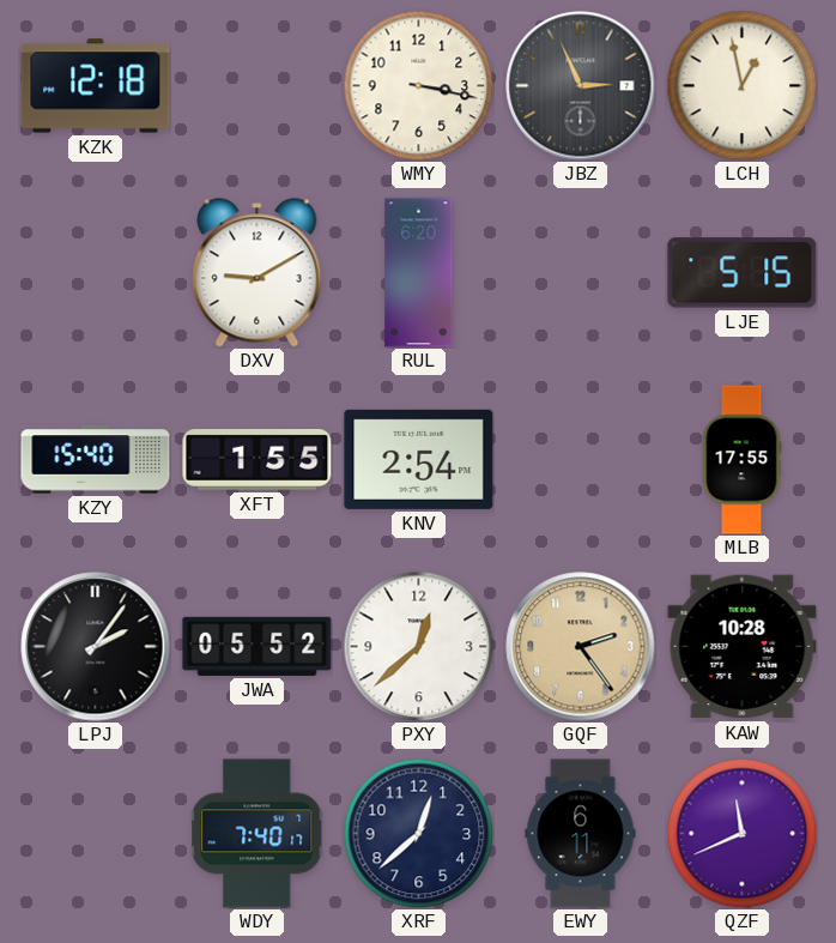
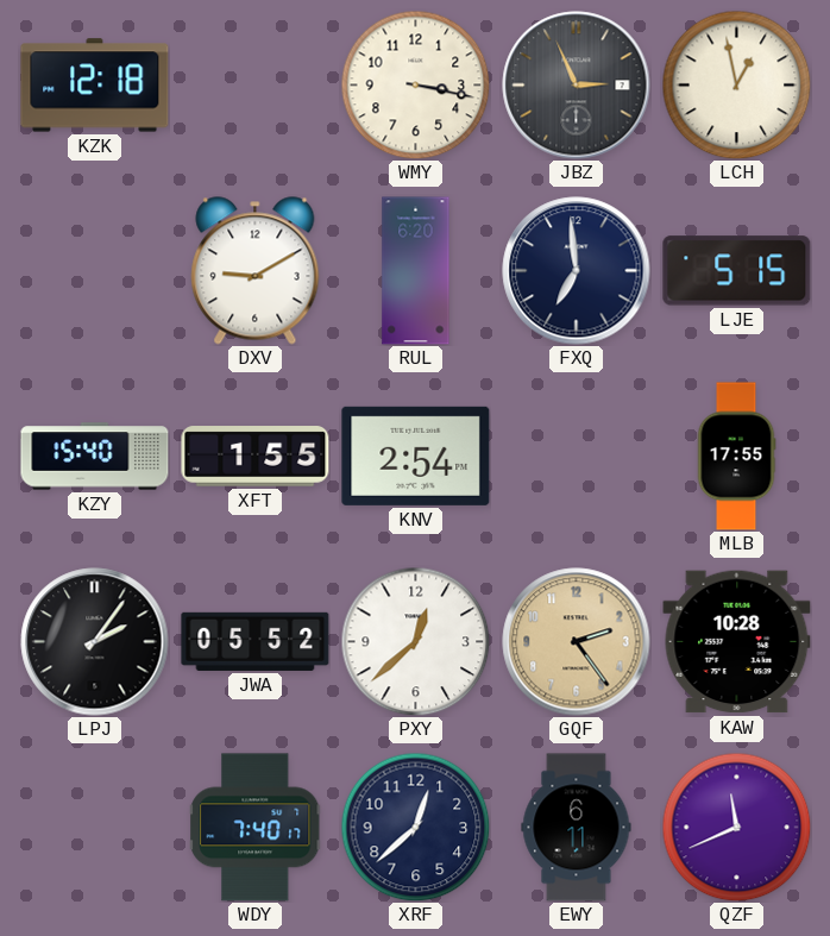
FXQ: none -> 6:59
